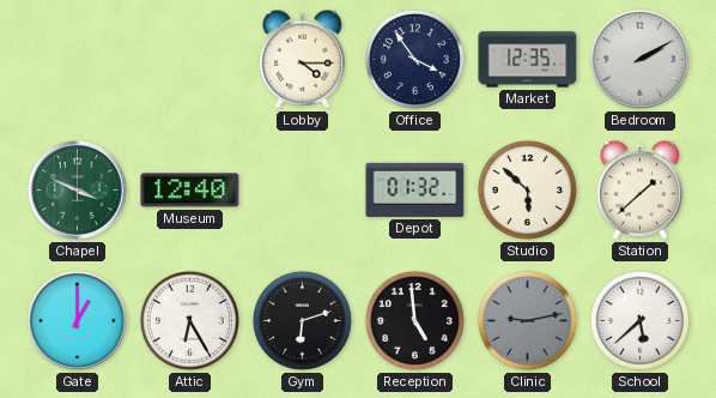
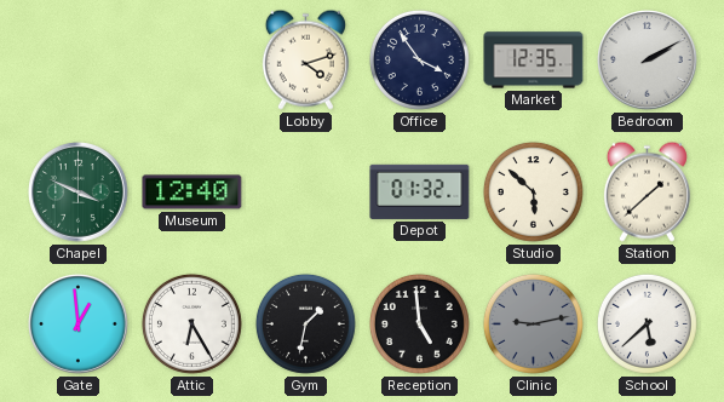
Lobby: 4:15 -> 4:12
Gate: 1:00 -> 12:59
Gym: 6:12 -> 1:32
